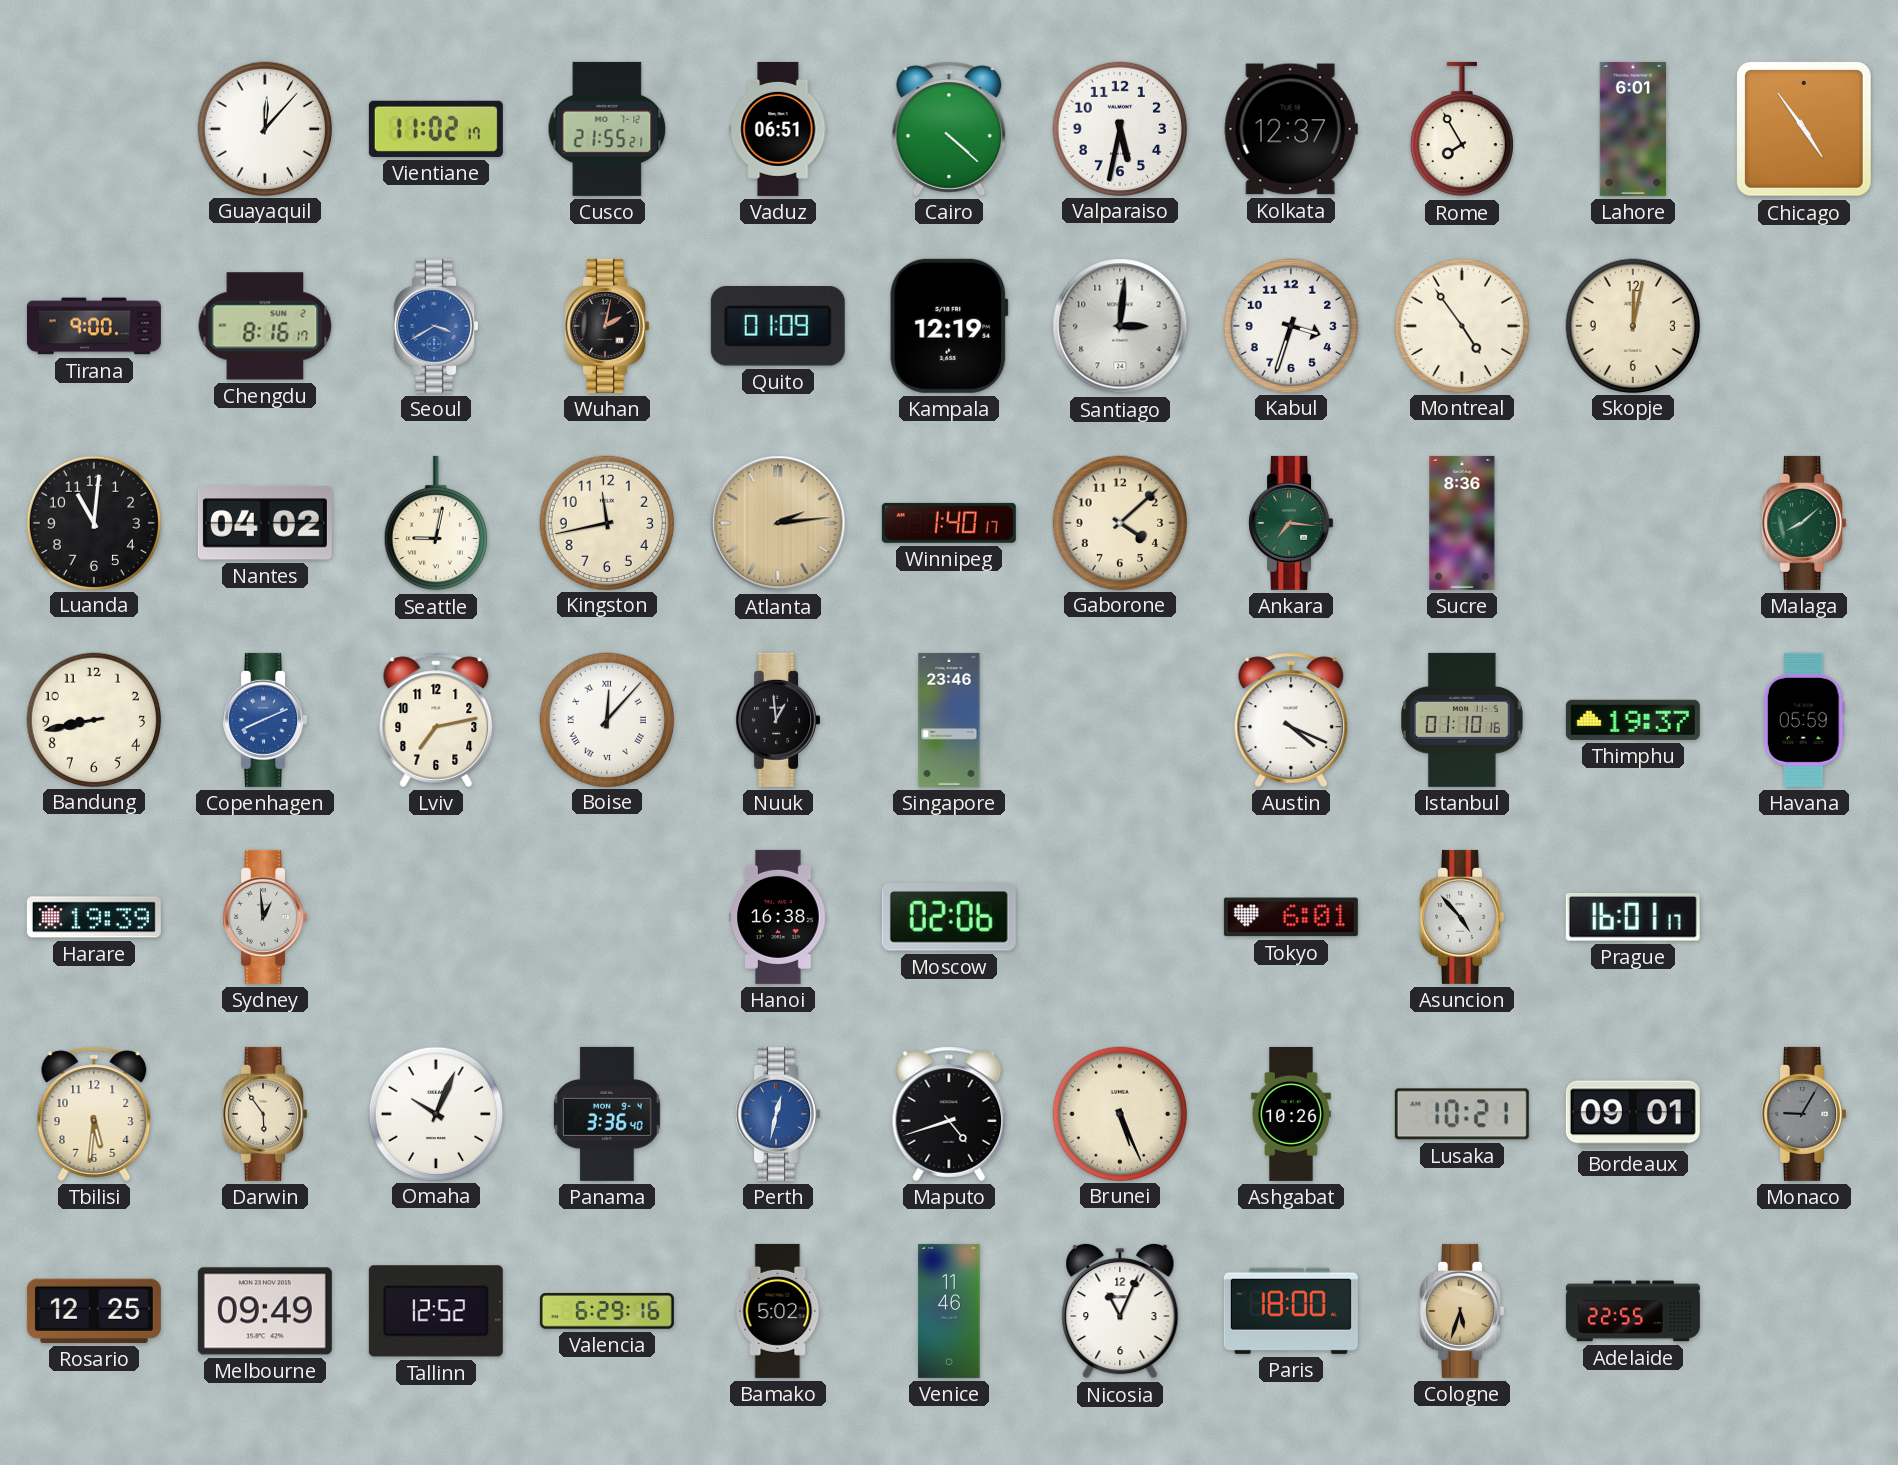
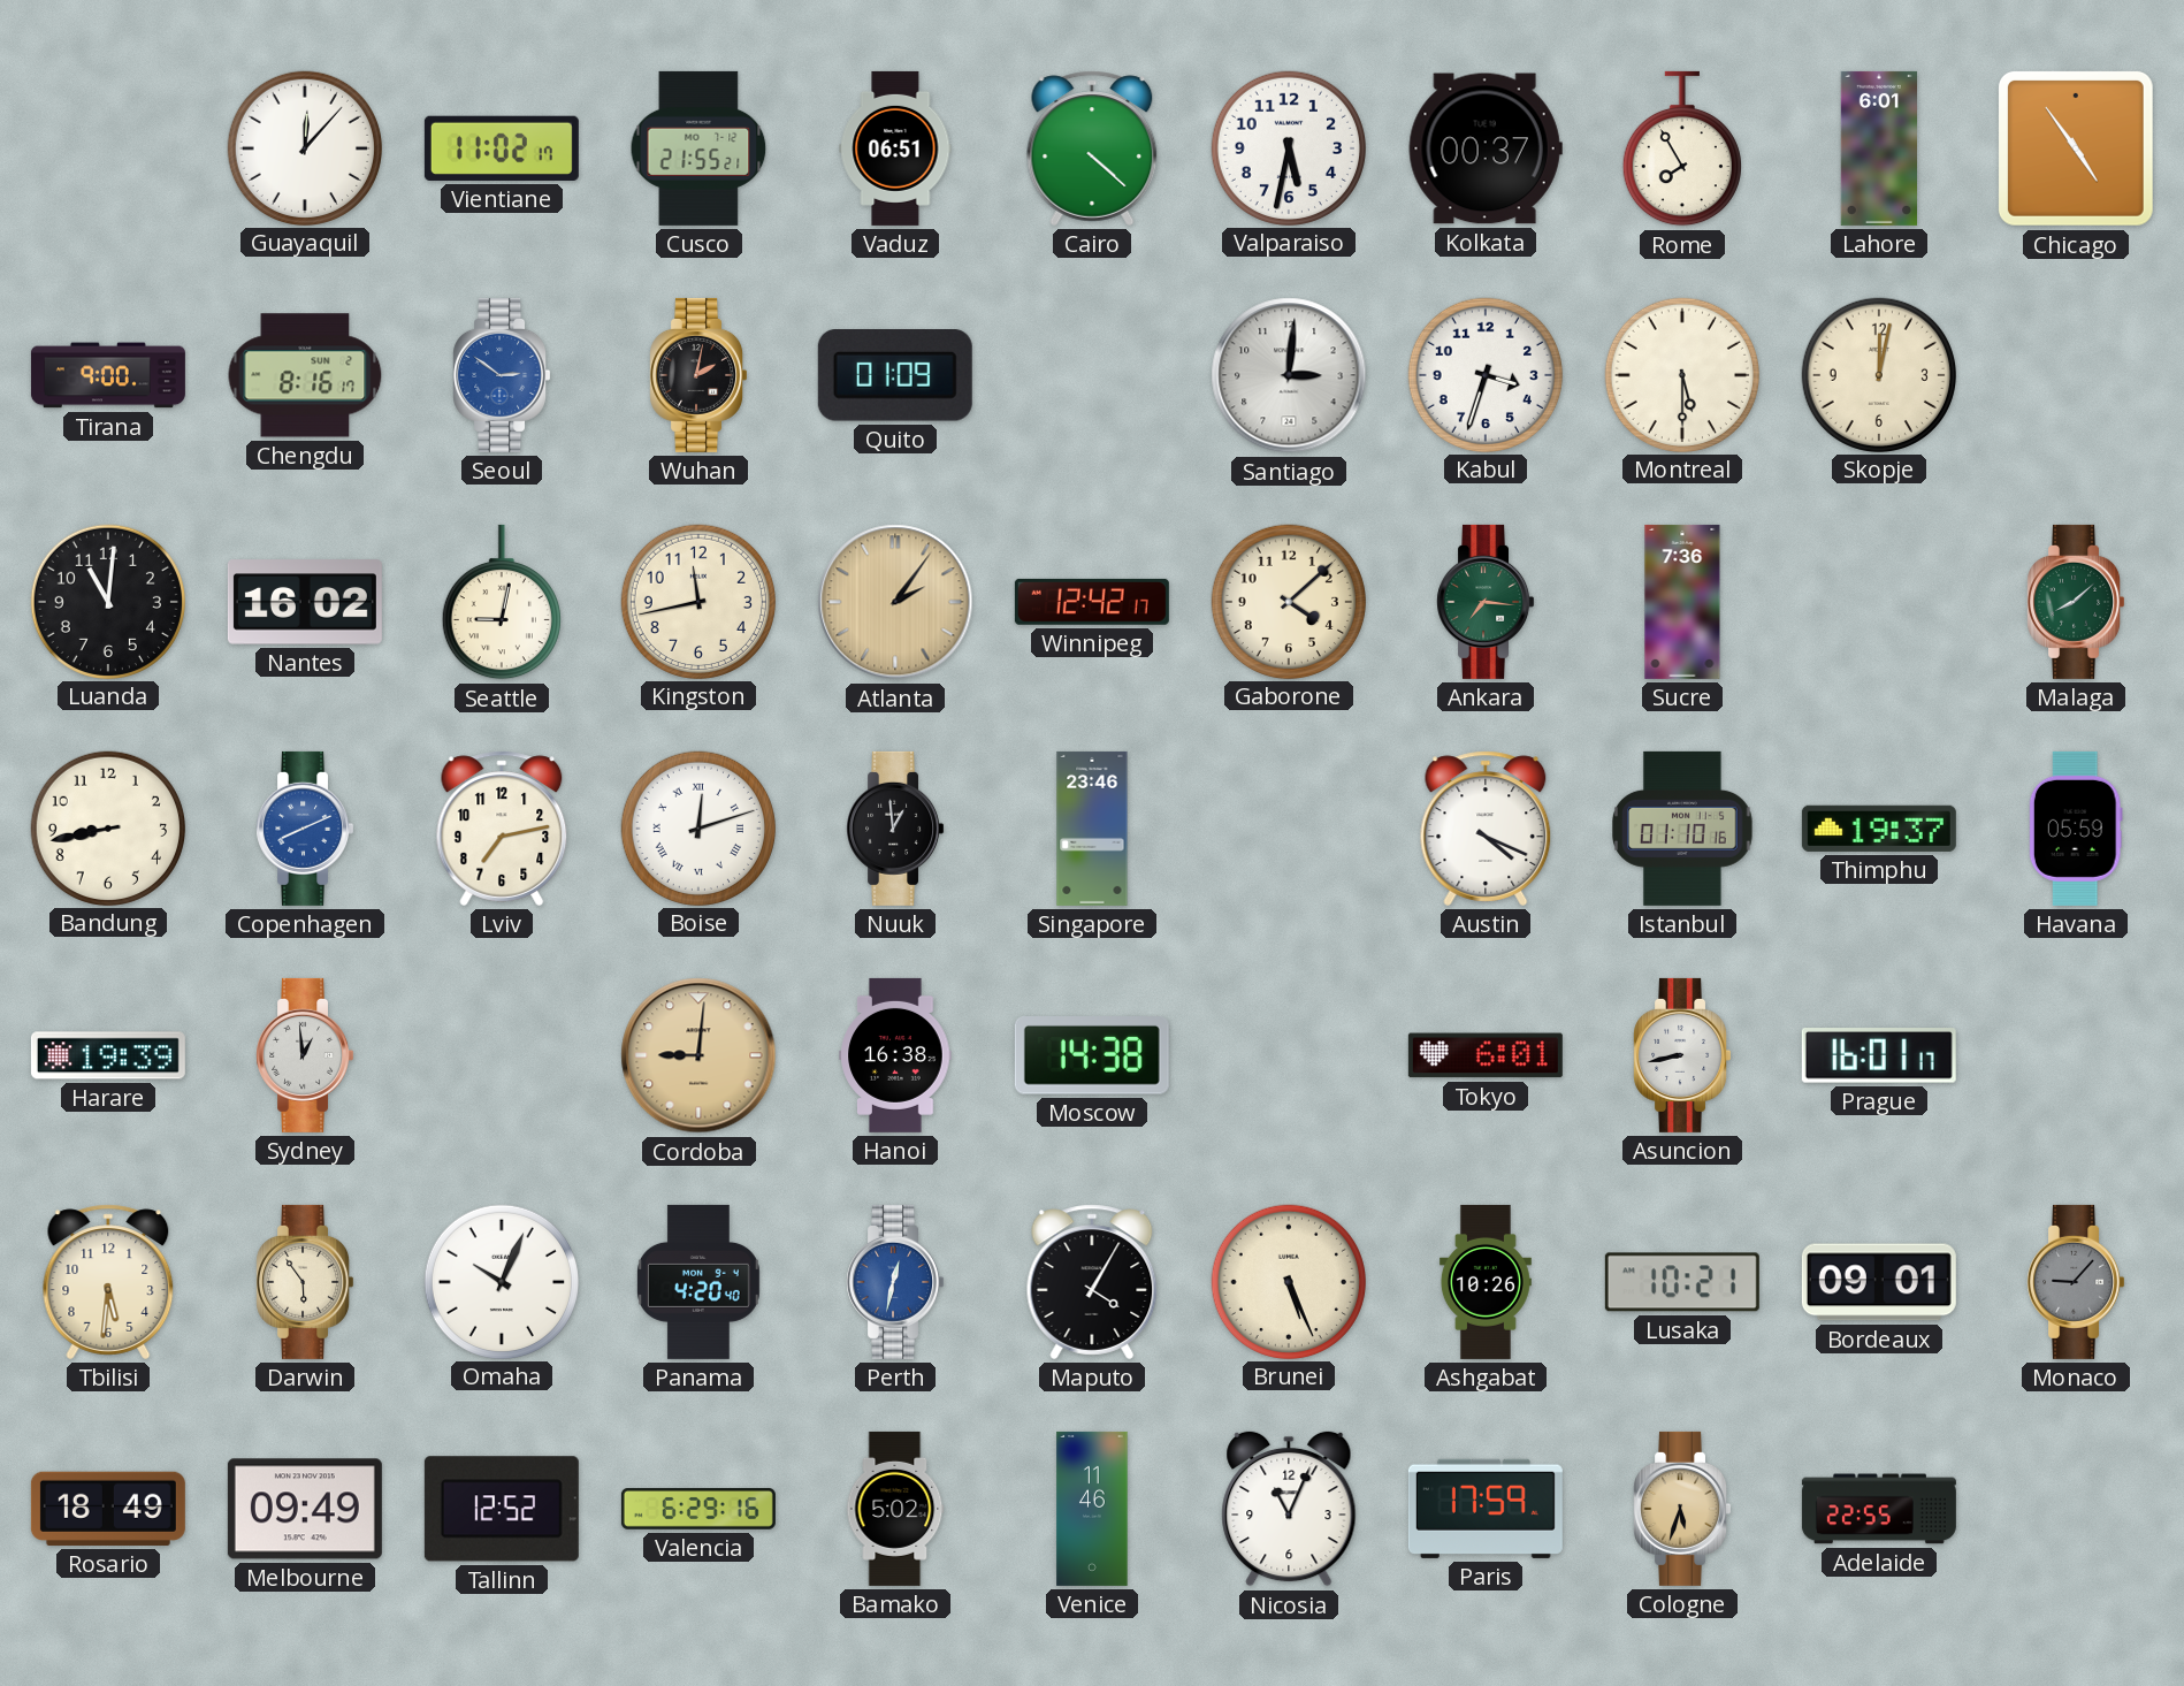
Kolkata: 12:37 -> 00:37
Seoul: 3:40 -> 2:51
Kampala: 12:19 -> none
Montreal: 4:54 -> 5:30
Nantes: 04:02 -> 16:02
Atlanta: 2:14 -> 2:06
Winnipeg: 1:40 -> 12:42
Sucre: 8:36 -> 7:36
Boise: 12:07 -> 12:12
Cordoba: none -> 9:01
Moscow: 02:06 -> 14:38
Asuncion: 4:53 -> 8:43
Panama: 3:36 -> 4:20
Maputo: 4:42 -> 4:05
Monaco: 9:05 -> 9:07
Rosario: 12:25 -> 18:49
Paris: 18:00 -> 17:59
